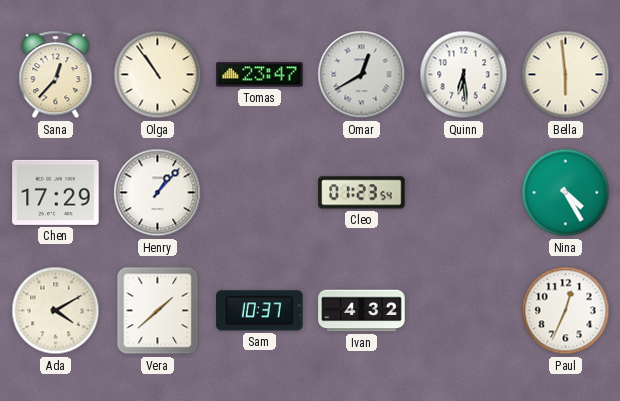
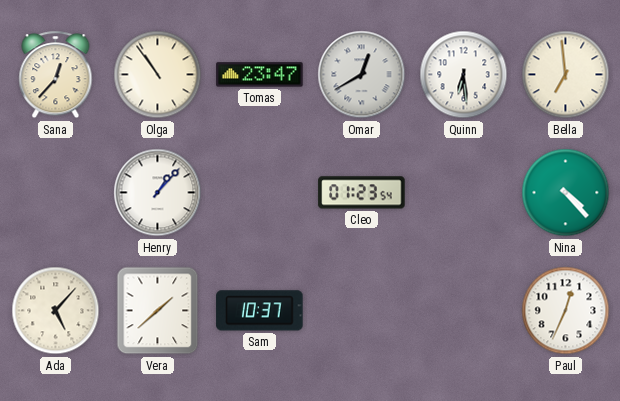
Bella: 5:59 -> 6:59
Chen: 17:29 -> none
Nina: 4:25 -> 4:23
Ada: 4:10 -> 5:07
Ivan: 4:32 -> none
